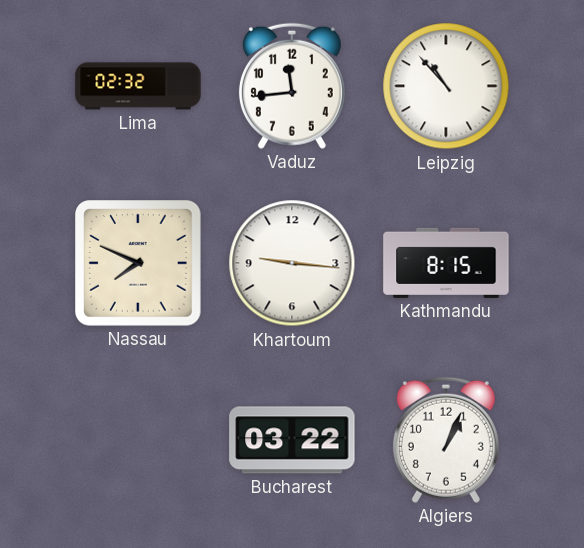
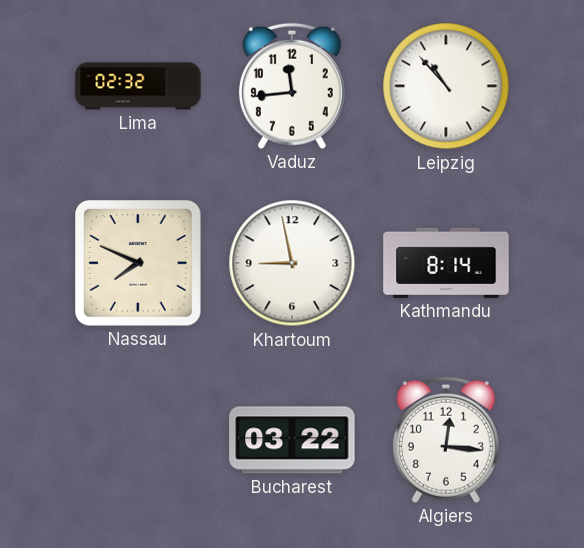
Khartoum: 9:16 -> 8:58
Kathmandu: 8:15 -> 8:14
Algiers: 1:04 -> 12:16
